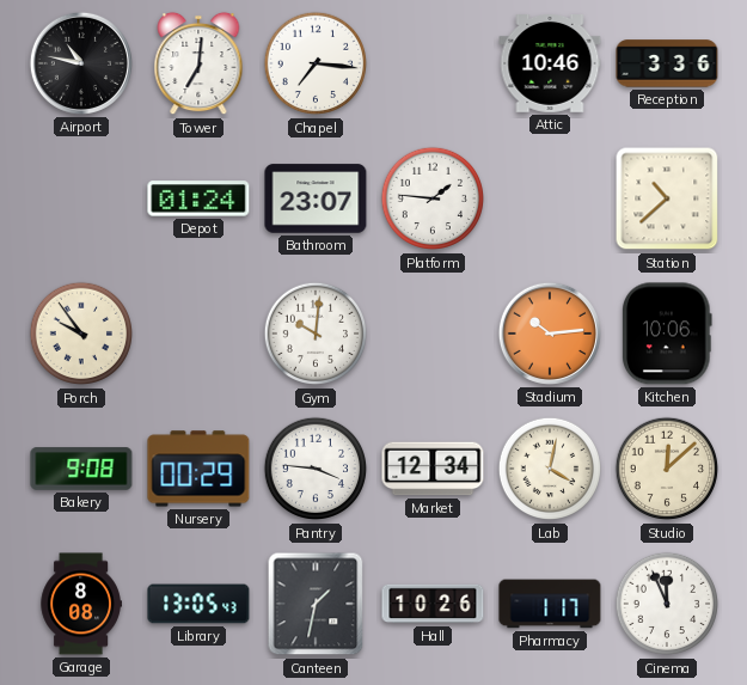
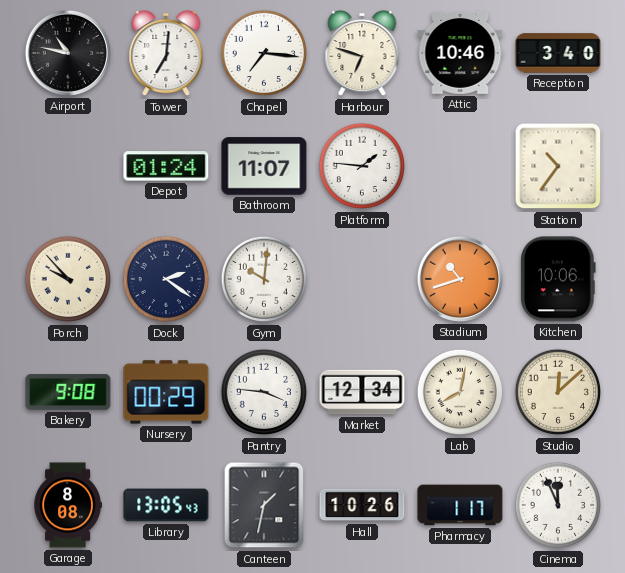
Harbour: none -> 6:48
Reception: 3:36 -> 3:40
Bathroom: 23:07 -> 11:07
Station: 10:38 -> 10:36
Porch: 9:54 -> 9:53
Dock: none -> 2:21
Stadium: 10:14 -> 10:42
Lab: 4:02 -> 8:02
